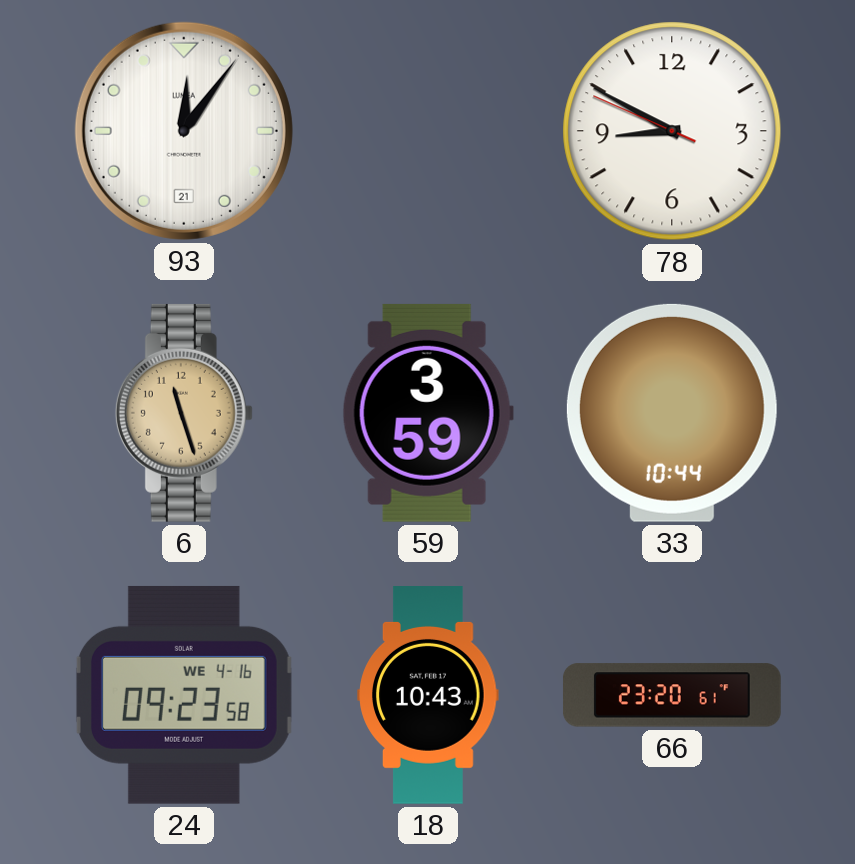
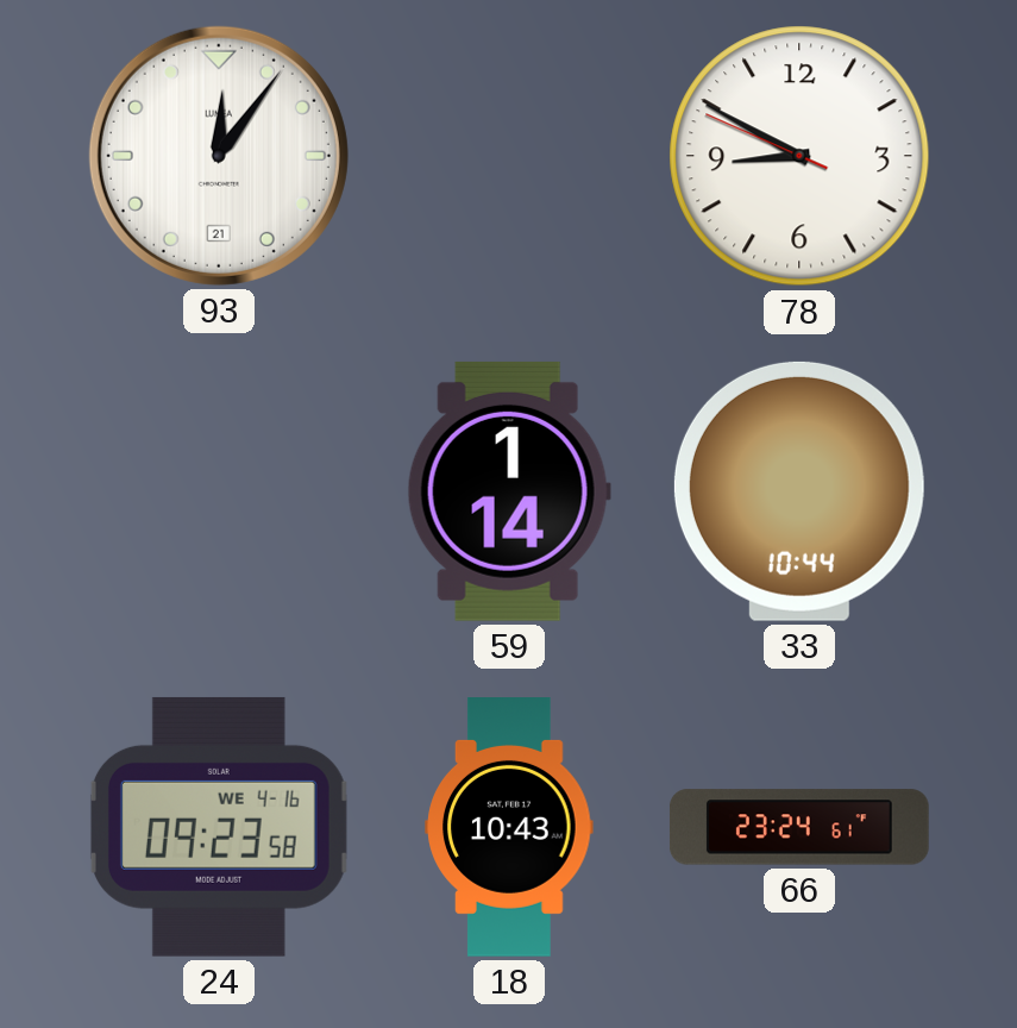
6: 11:27 -> none
59: 3:59 -> 1:14
66: 23:20 -> 23:24
